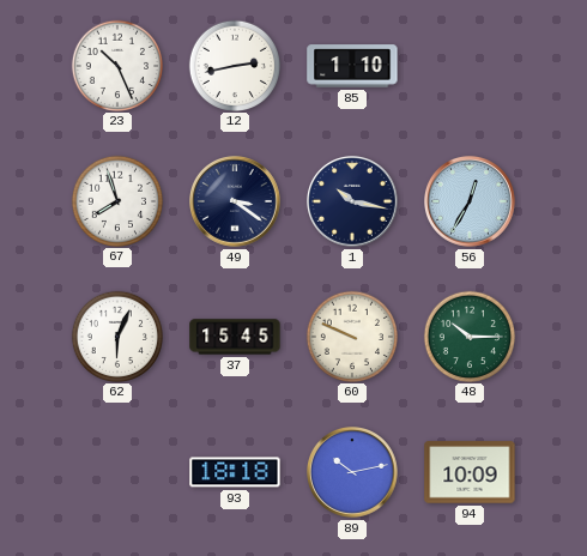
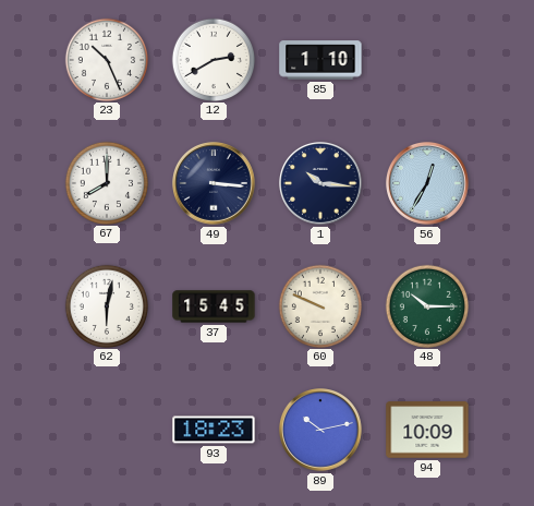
12: 2:43 -> 2:40
67: 7:57 -> 8:00
49: 3:21 -> 3:16
1: 10:17 -> 10:16
62: 6:04 -> 6:02
93: 18:18 -> 18:23
